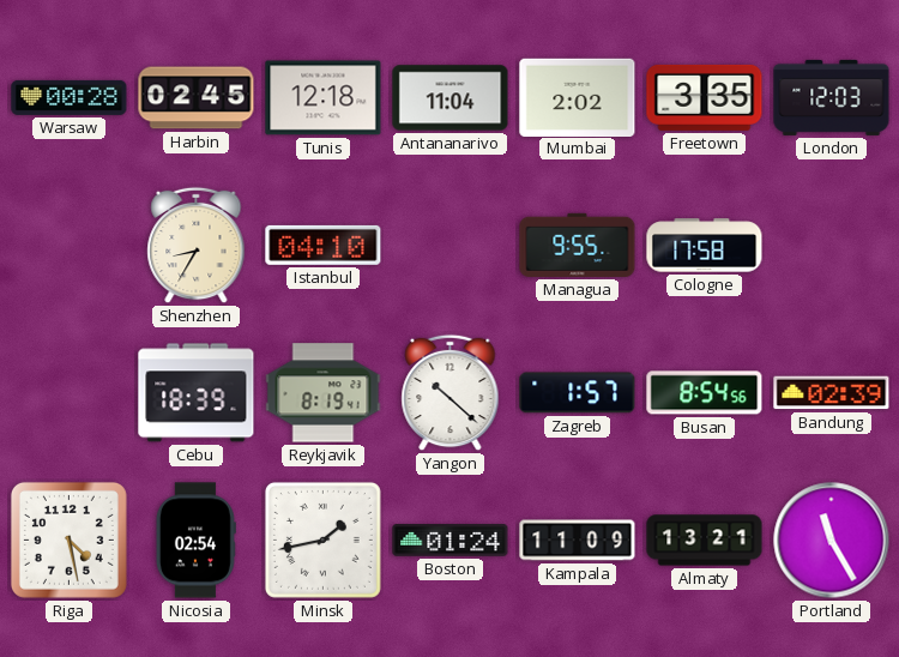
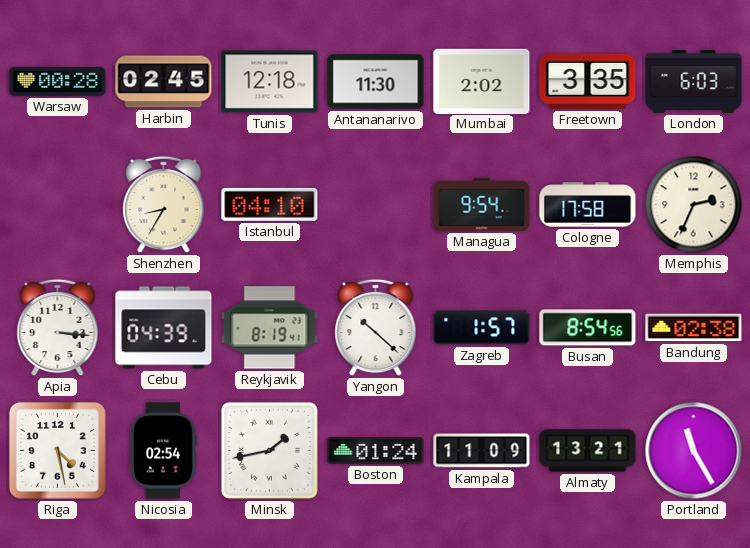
Antananarivo: 11:04 -> 11:30
London: 12:03 -> 6:03
Managua: 9:55 -> 9:54
Memphis: none -> 2:34
Apia: none -> 3:16
Cebu: 18:39 -> 04:39
Bandung: 02:39 -> 02:38
